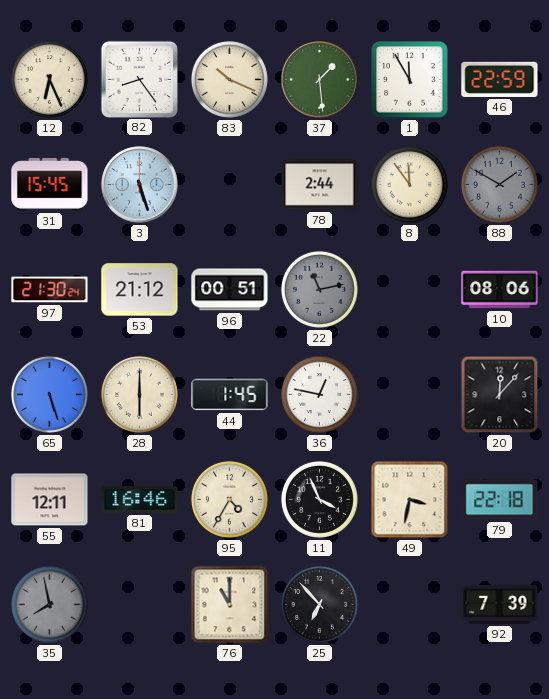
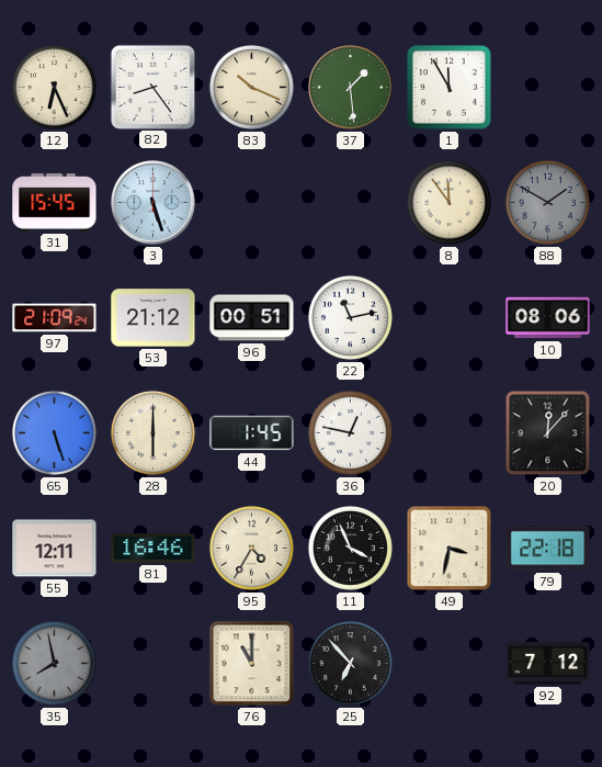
46: 22:59 -> none
78: 2:44 -> none
97: 21:30 -> 21:09
22 dial: grey -> white
92: 7:39 -> 7:12
